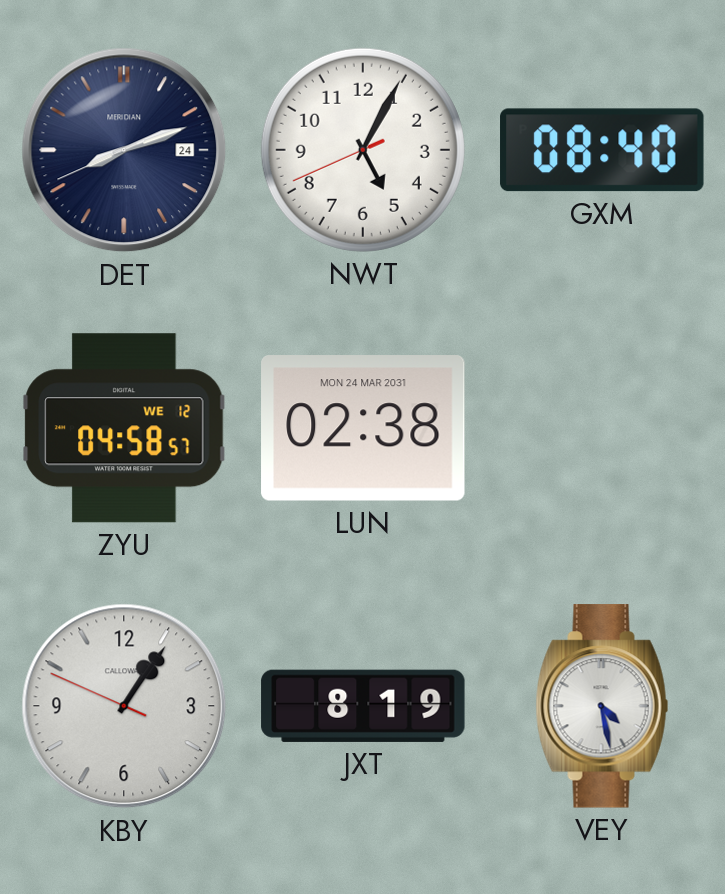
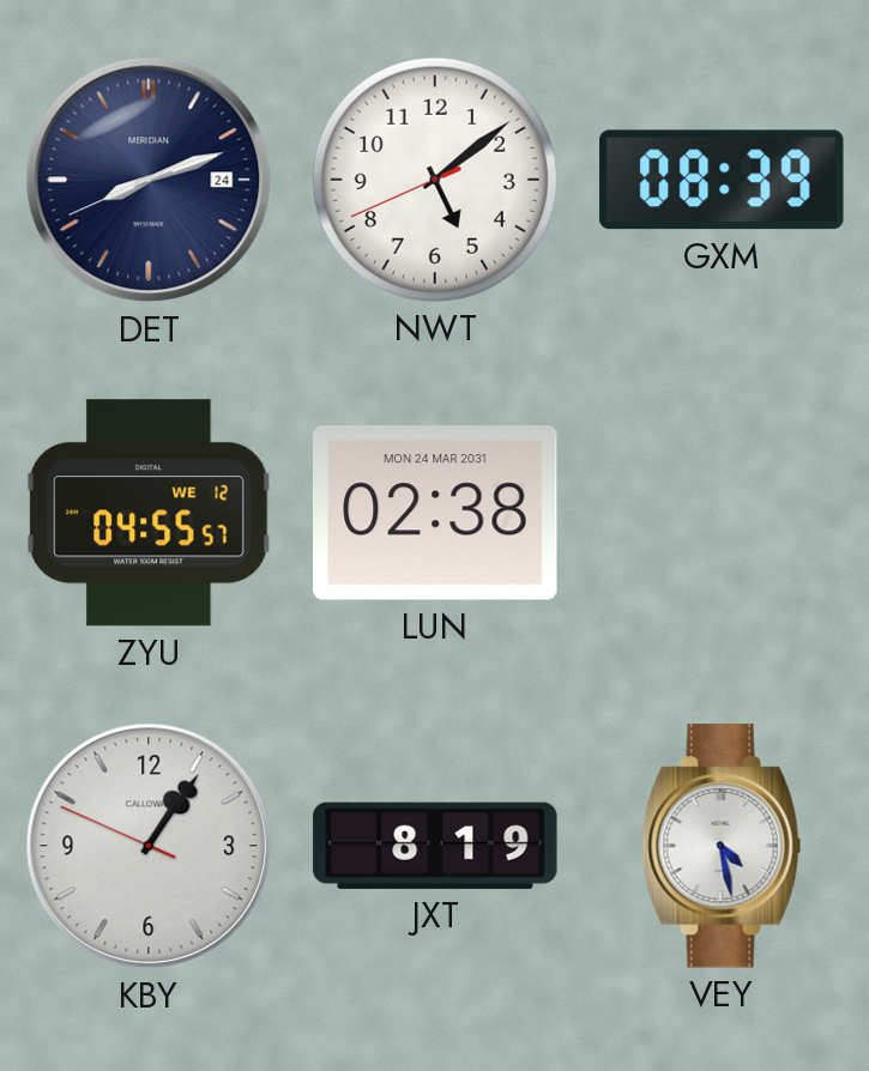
NWT: 5:04 -> 5:08
GXM: 08:40 -> 08:39
ZYU: 04:58 -> 04:55
